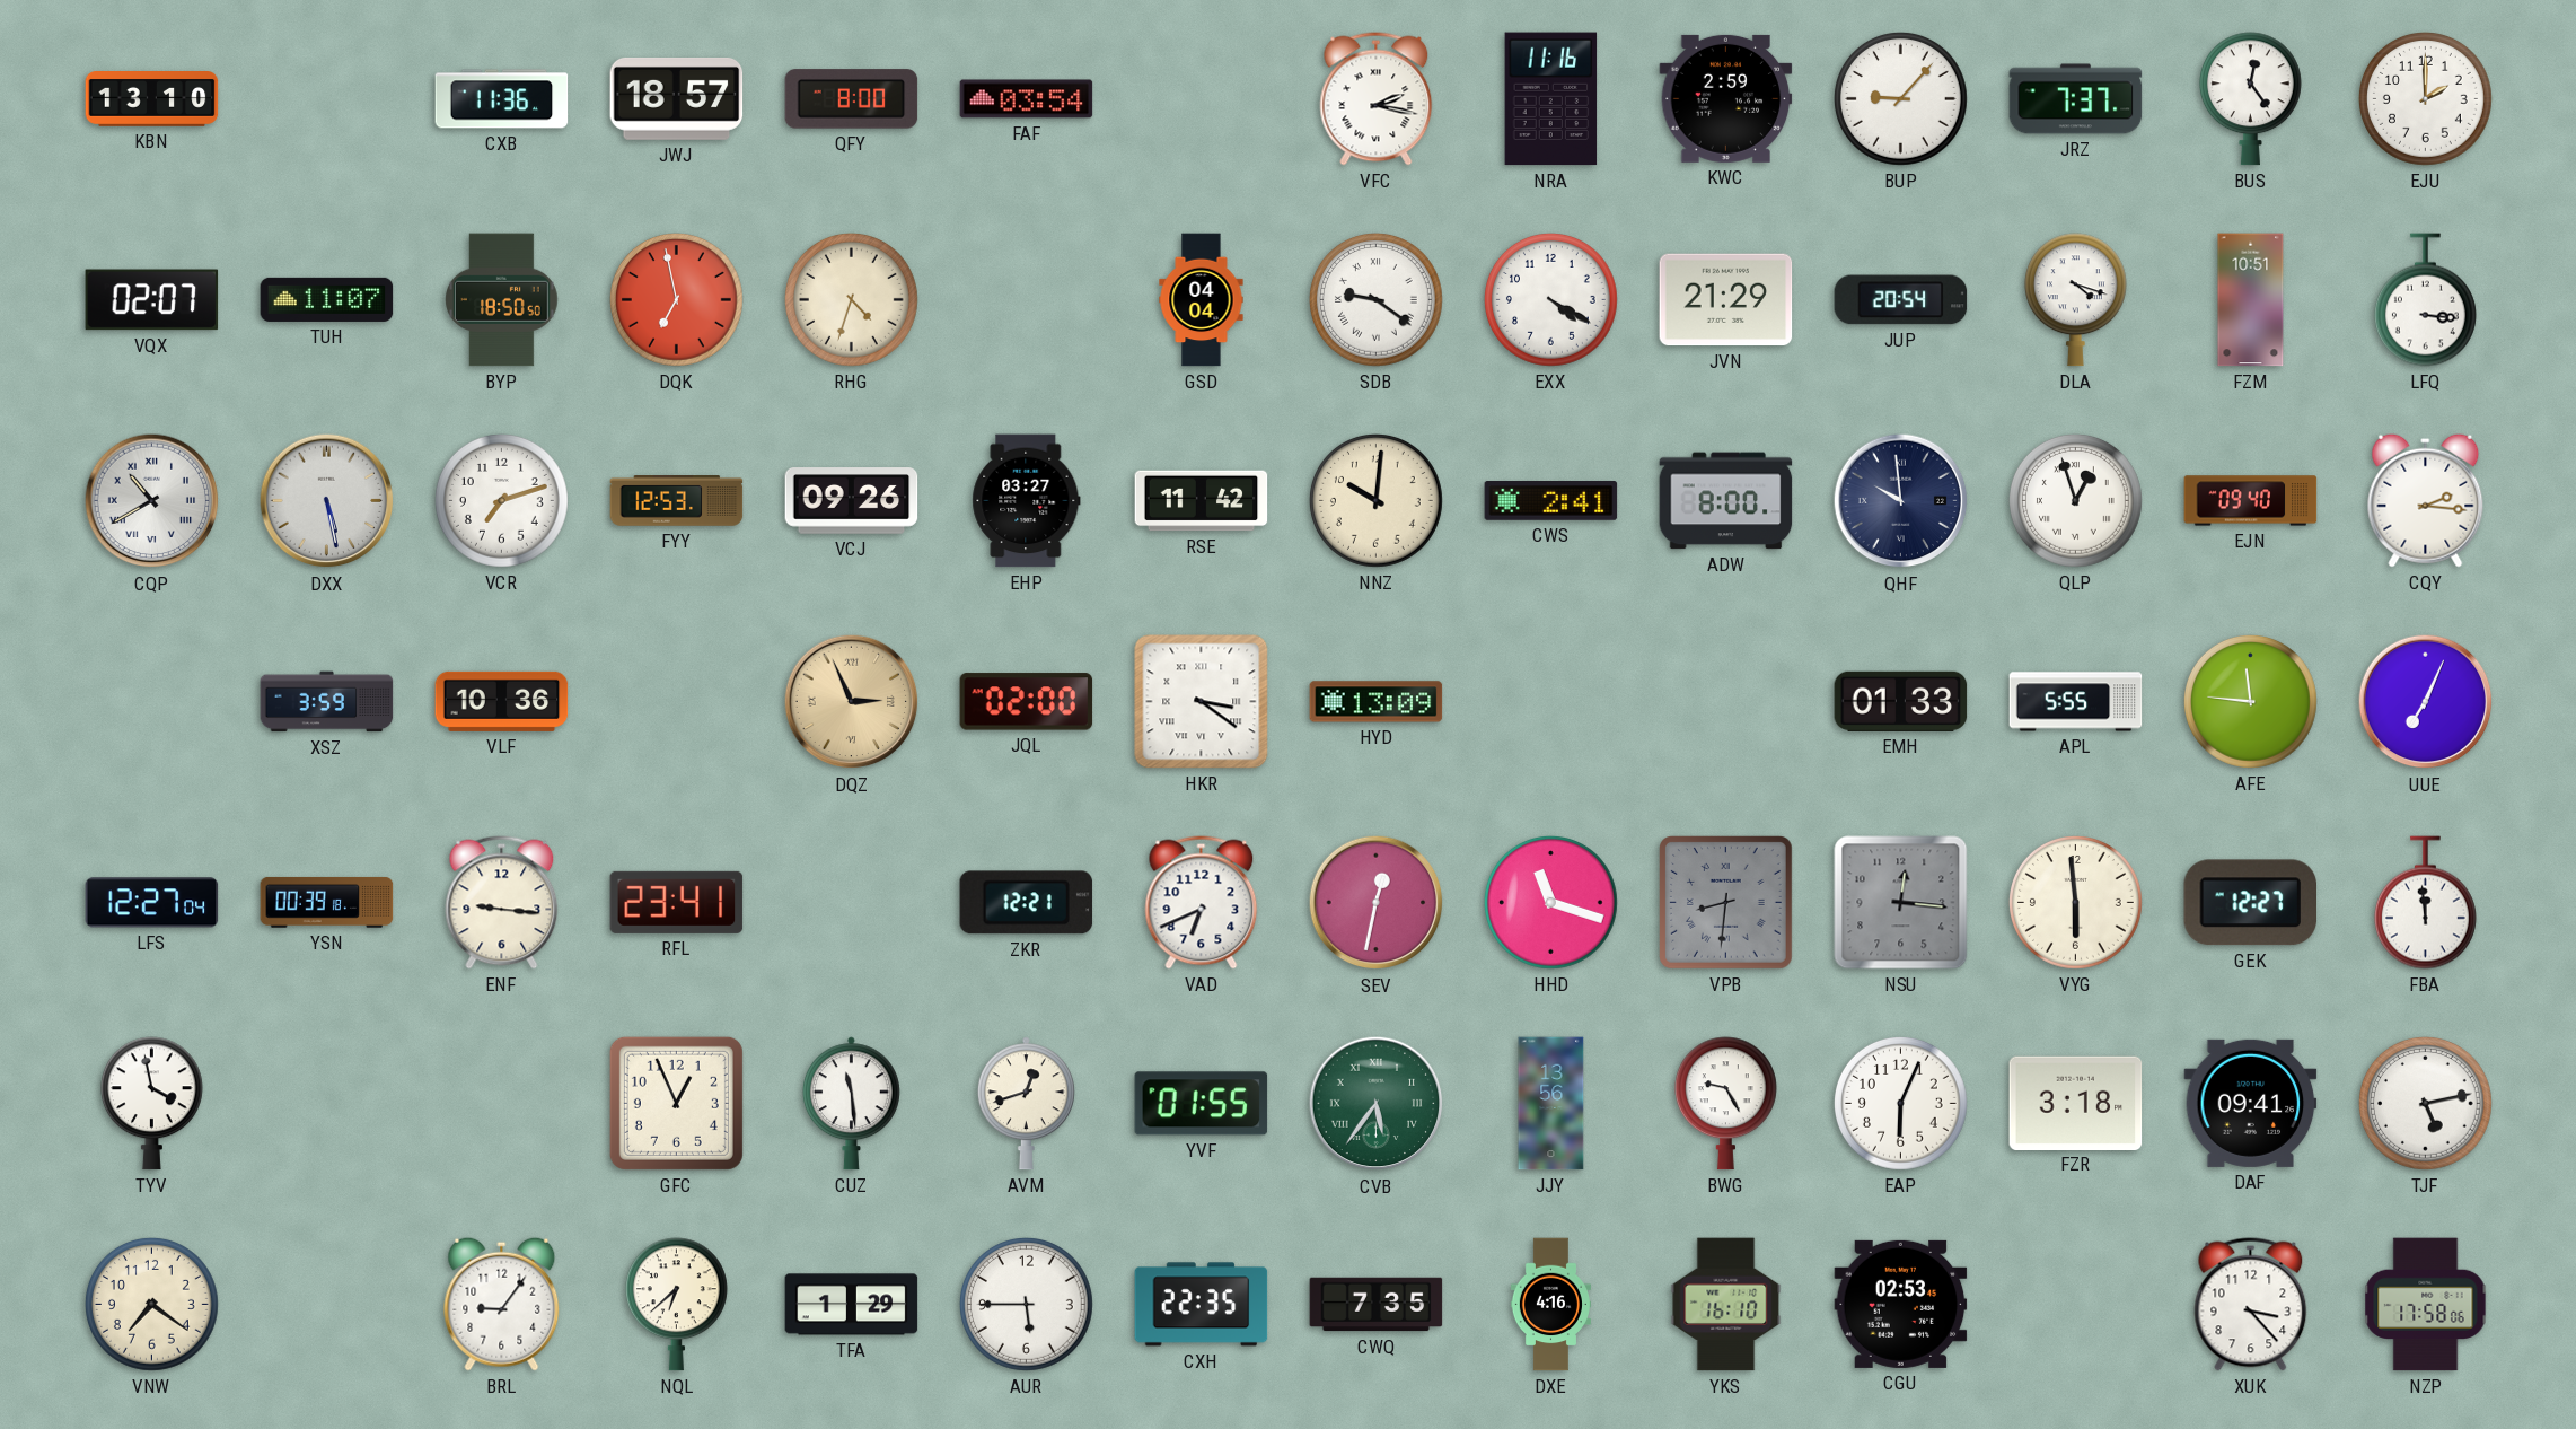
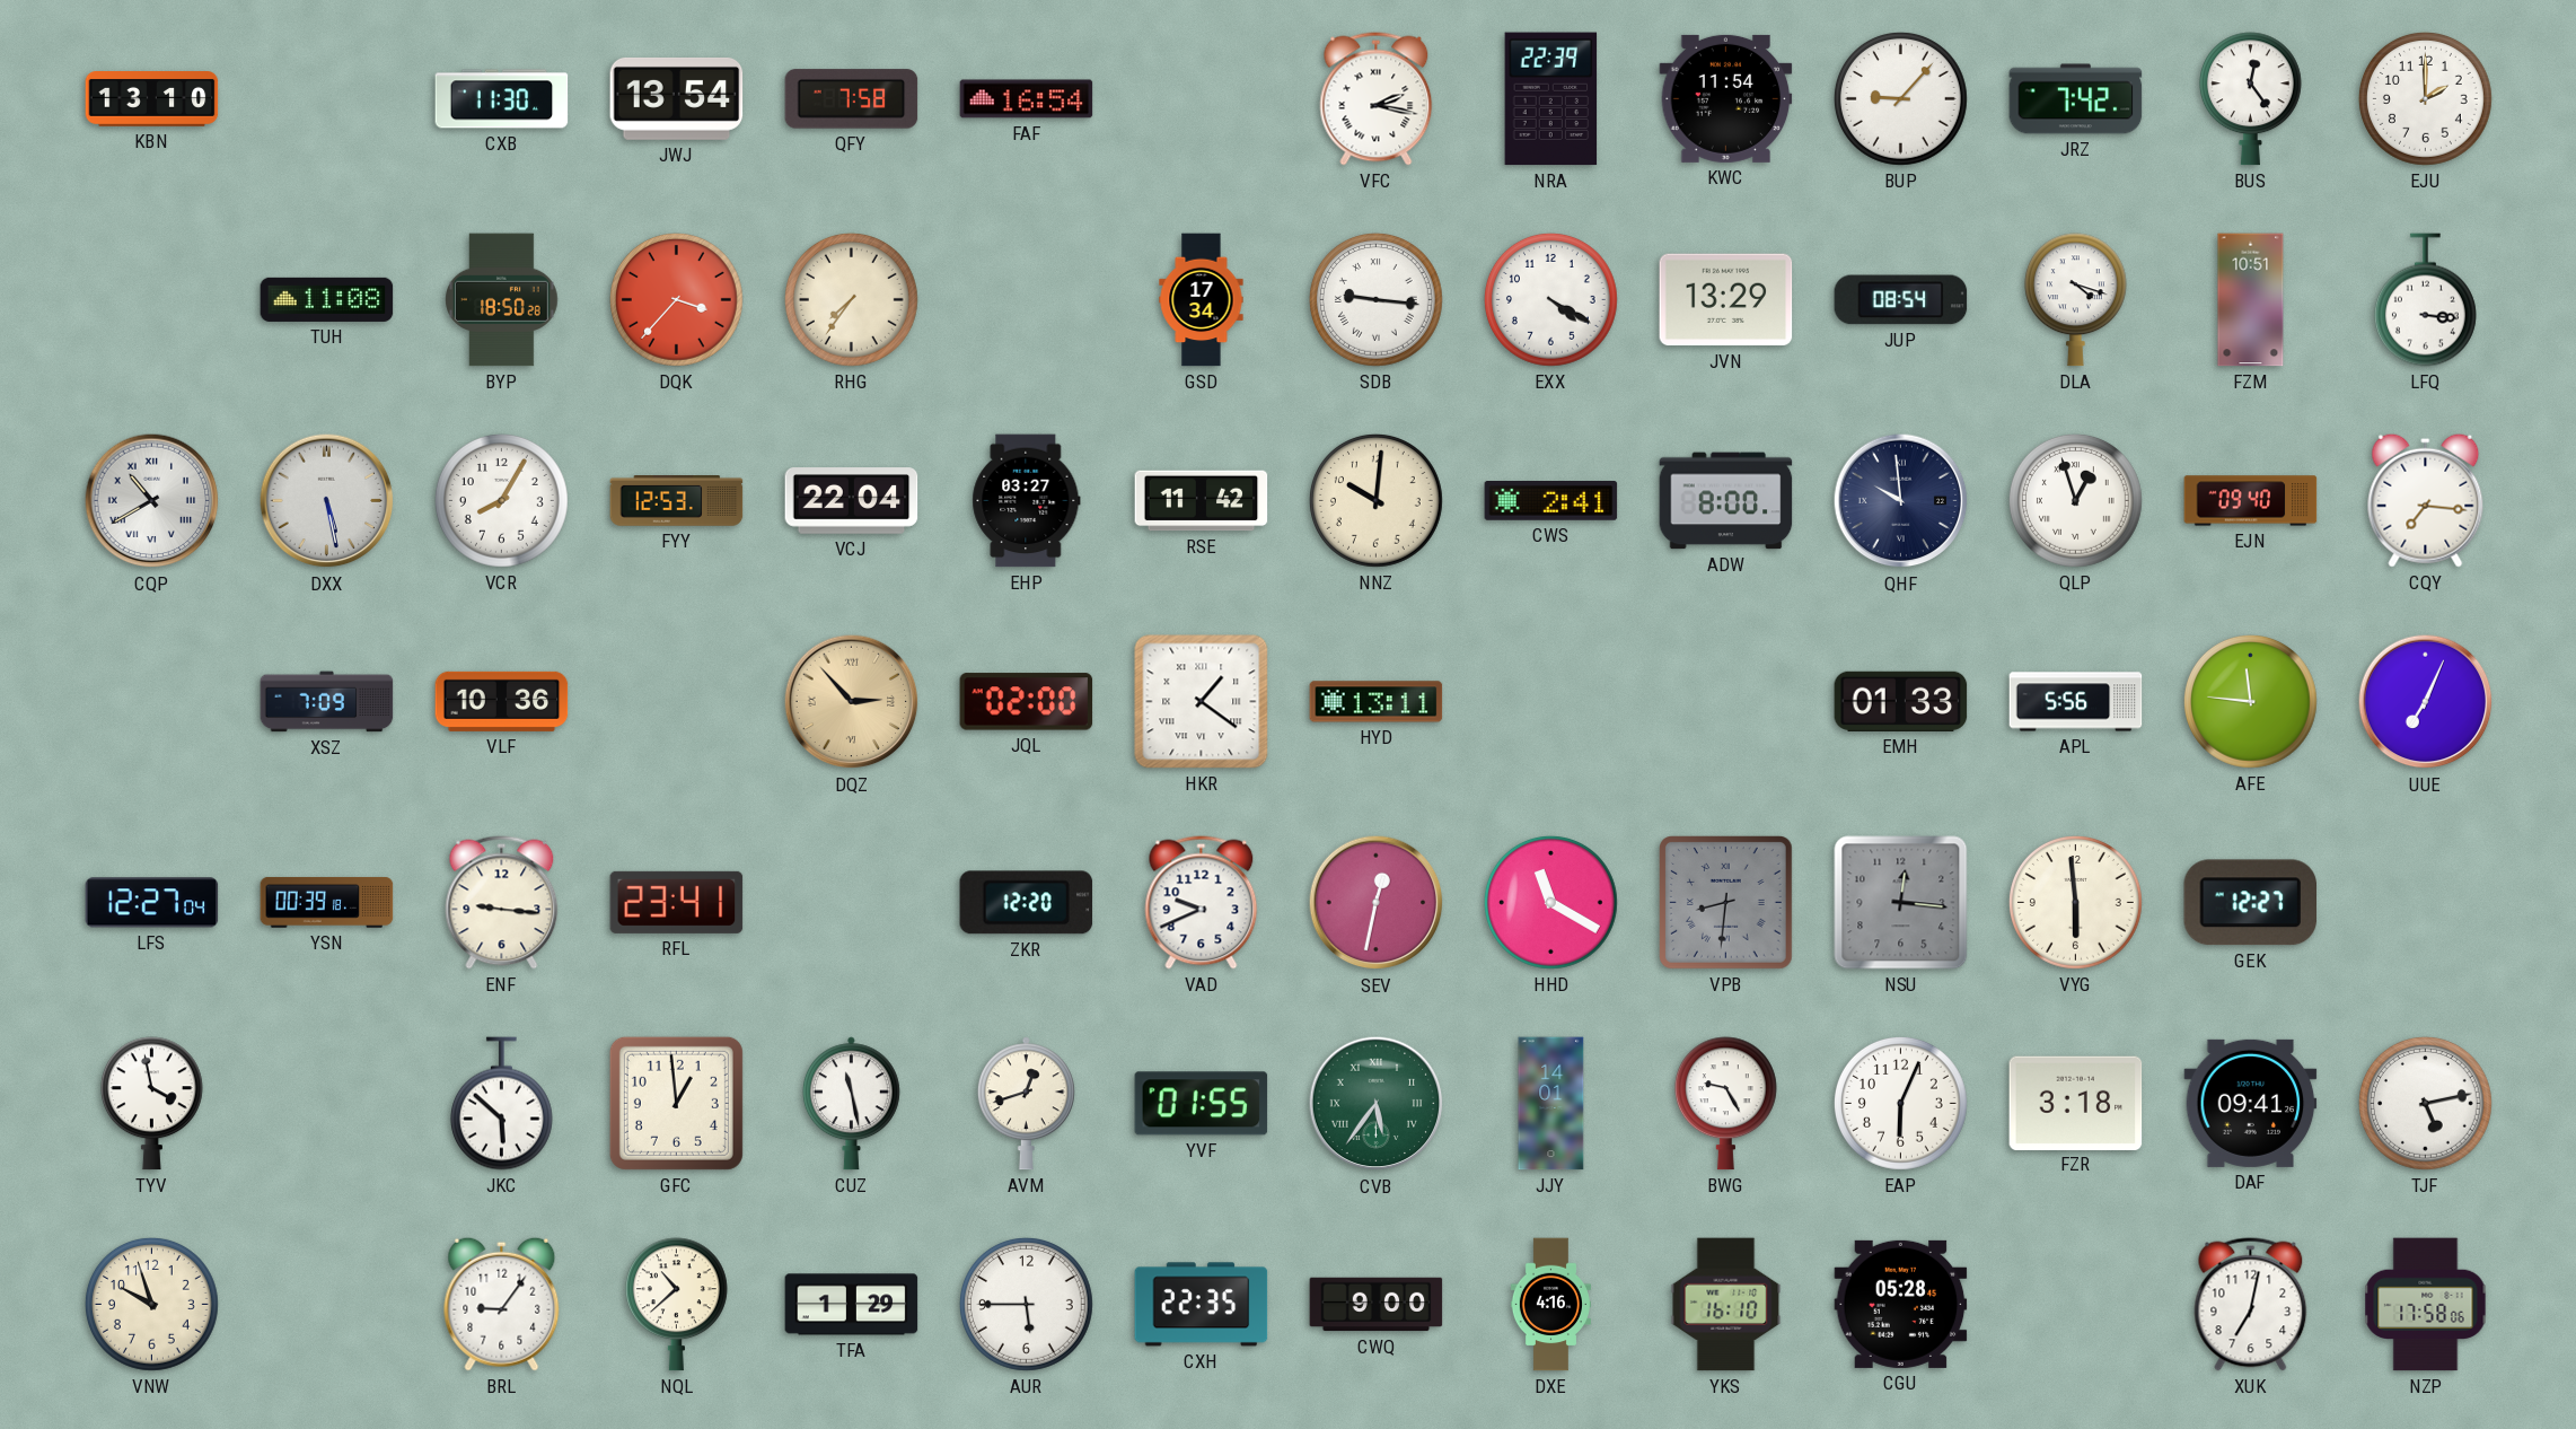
CXB: 11:36 -> 11:30
JWJ: 18:57 -> 13:54
QFY: 8:00 -> 7:58
FAF: 03:54 -> 16:54
NRA: 11:16 -> 22:39
KWC: 2:59 -> 11:54
JRZ: 7:37 -> 7:42
VQX: 02:07 -> none
TUH: 11:07 -> 11:08
BYP: 18:50:50 -> 18:50:28
DQK: 6:58 -> 3:37
RHG: 4:33 -> 7:36
GSD: 04:04 -> 17:34
SDB: 9:21 -> 9:16
JVN: 21:29 -> 13:29
JUP: 20:54 -> 08:54
VCR: 7:12 -> 8:05
VCJ: 09:26 -> 22:04
CQY: 2:16 -> 7:16
XSZ: 3:59 -> 7:09
DQZ: 2:56 -> 2:53
HKR: 3:21 -> 1:21
HYD: 13:09 -> 13:11
APL: 5:55 -> 5:56
ZKR: 12:21 -> 12:20
VAD: 6:41 -> 9:41
HHD: 11:18 -> 11:20
FBA: 11:59 -> none
JKC: none -> 5:52
GFC: 12:56 -> 12:59
CUZ: 11:29 -> 11:28
JJY: 13:56 -> 14:01
VNW: 7:21 -> 9:57
NQL: 6:38 -> 10:38
CWQ: 7:35 -> 9:00
CGU: 02:53 -> 05:28
XUK: 3:23 -> 7:02
